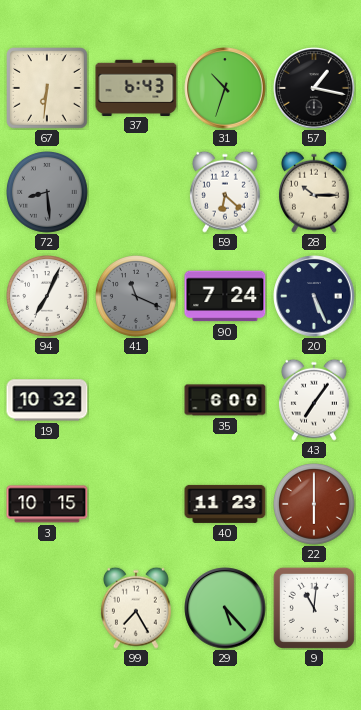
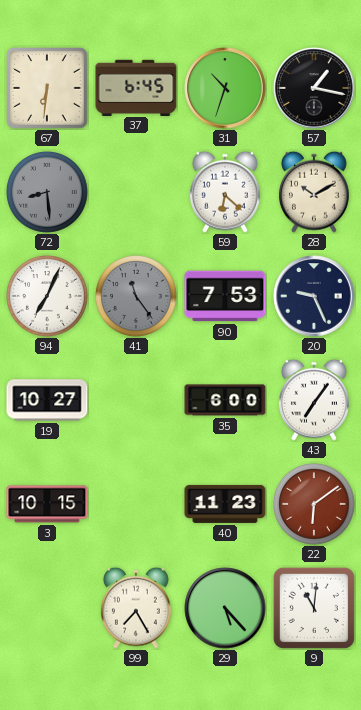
37: 6:43 -> 6:45
28: 10:15 -> 10:10
41: 11:19 -> 11:24
90: 7:24 -> 7:53
20: 5:26 -> 9:26
19: 10:32 -> 10:27
22: 6:00 -> 6:09
